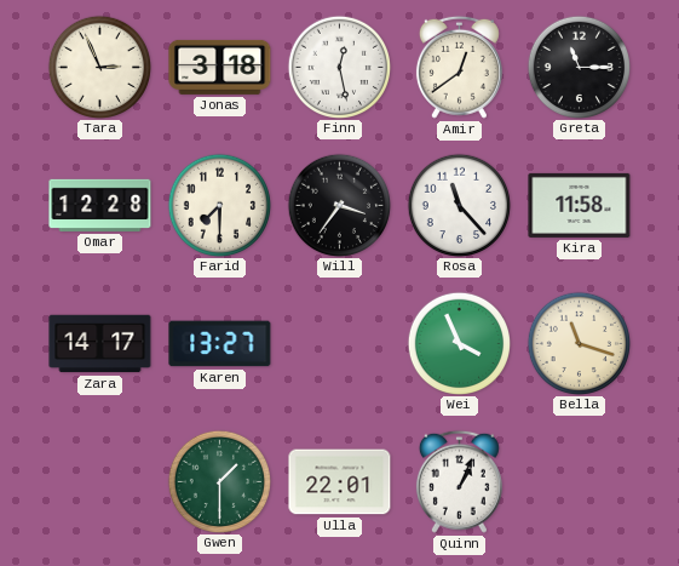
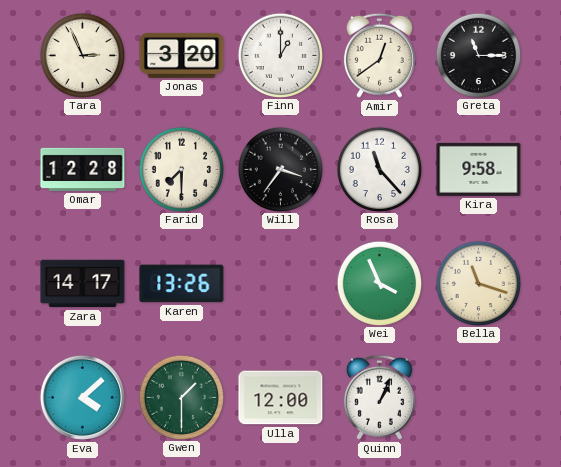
Jonas: 3:18 -> 3:20
Finn: 12:28 -> 1:00
Kira: 11:58 -> 9:58
Karen: 13:27 -> 13:26
Eva: none -> 4:08
Ulla: 22:01 -> 12:00
